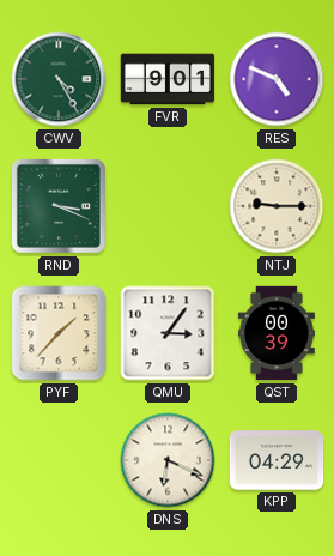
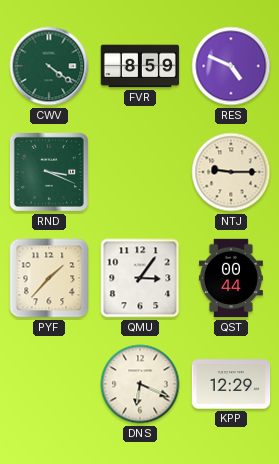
CWV: 4:25 -> 4:21
FVR: 9:01 -> 8:59
QST: 00:39 -> 00:44
KPP: 04:29 -> 12:29
